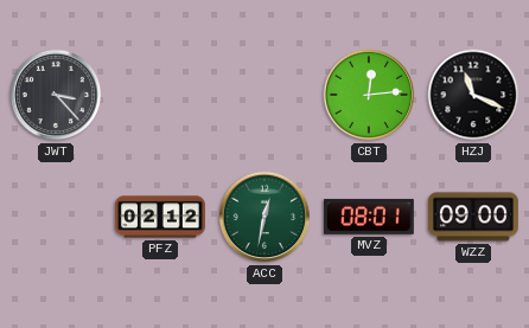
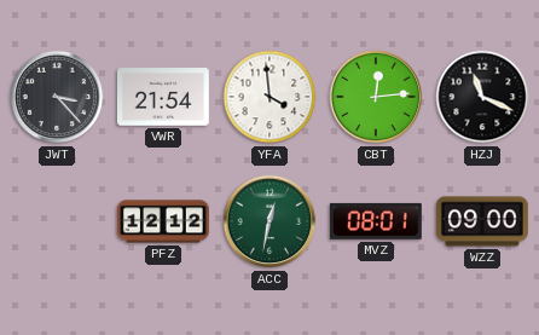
VWR: none -> 21:54
YFA: none -> 3:59
PFZ: 02:12 -> 12:12
